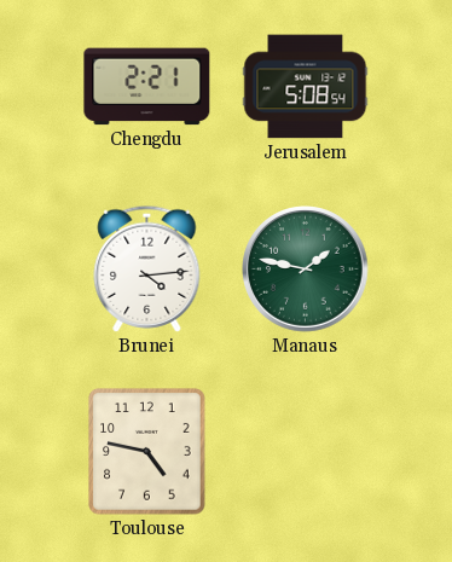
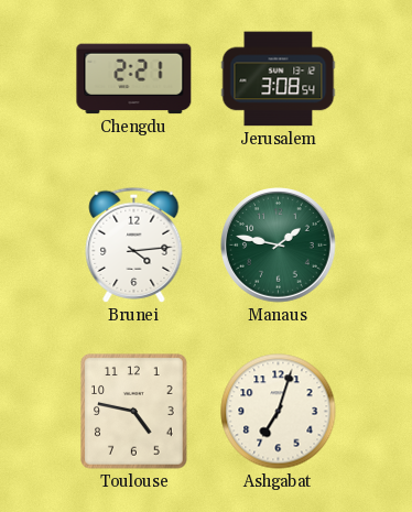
Jerusalem: 5:08 -> 3:08
Ashgabat: none -> 7:03
